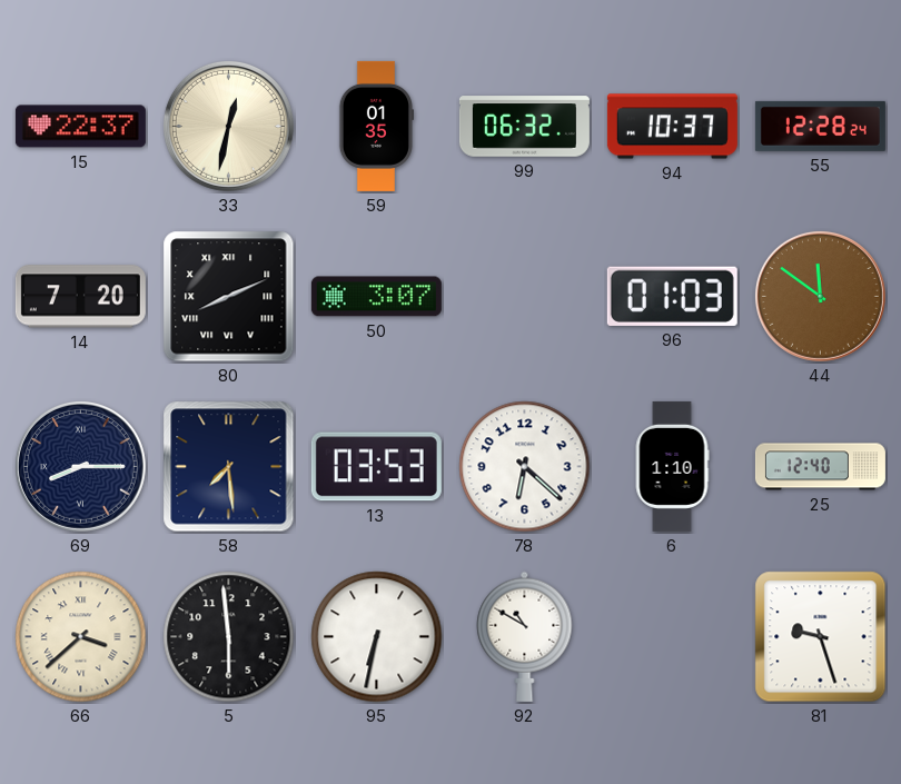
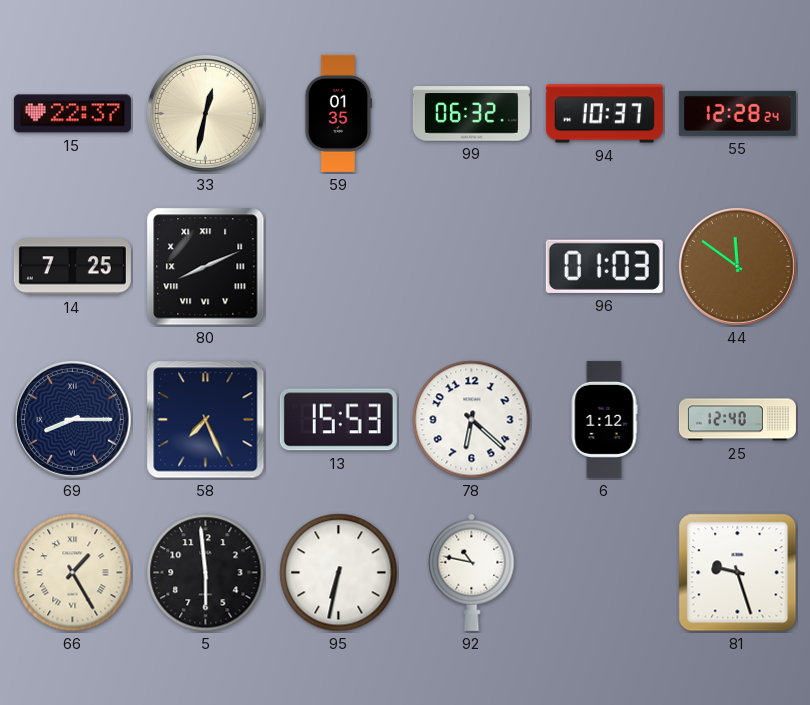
14: 7:20 -> 7:25
50: 3:07 -> none
58: 7:29 -> 7:26
13: 03:53 -> 15:53
6: 1:10 -> 1:12
66: 3:38 -> 1:25
92: 10:50 -> 10:47
